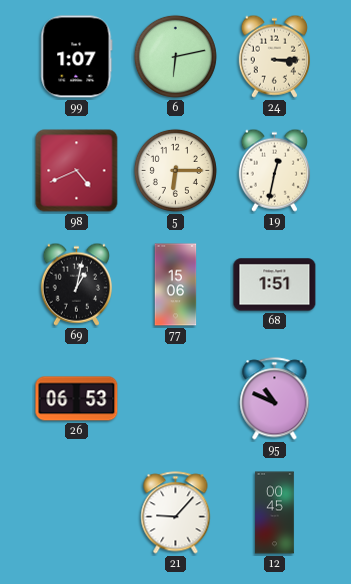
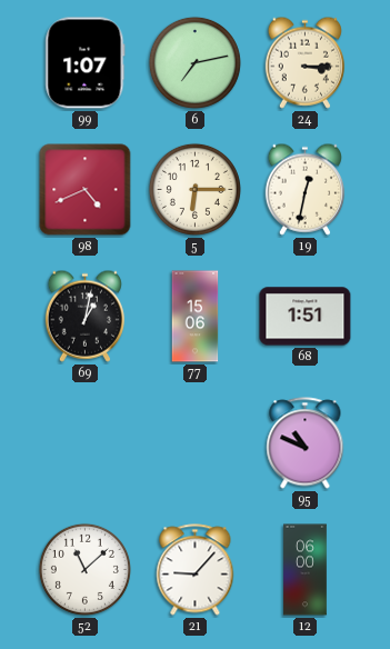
6: 6:13 -> 7:13
26: 06:53 -> none
52: none -> 11:08
12: 00:45 -> 06:00
